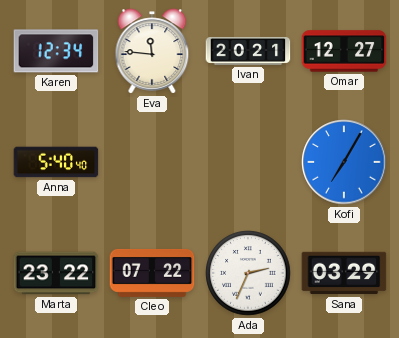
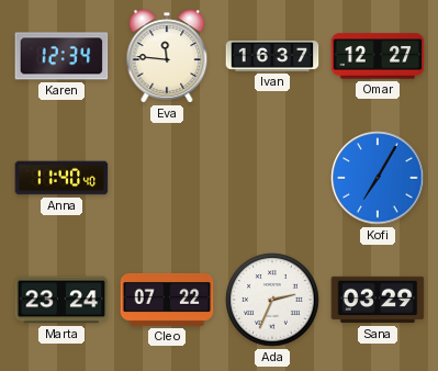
Ivan: 20:21 -> 16:37
Anna: 5:40 -> 11:40
Marta: 23:22 -> 23:24
